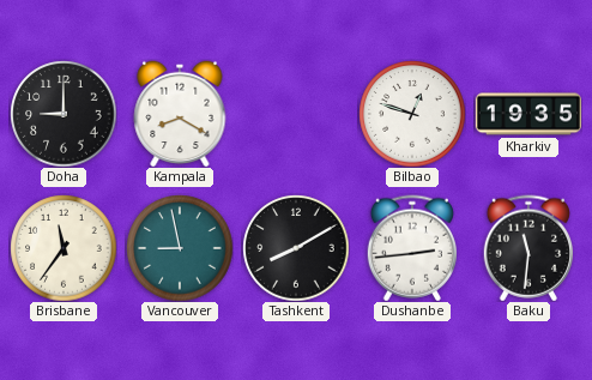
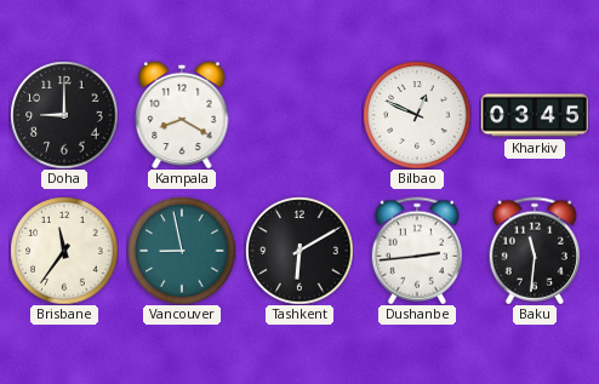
Bilbao: 12:48 -> 12:49
Kharkiv: 19:35 -> 03:45
Tashkent: 8:10 -> 6:10
